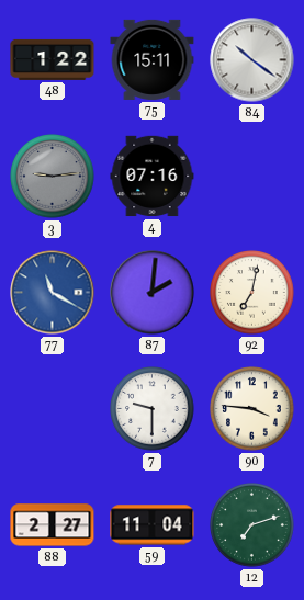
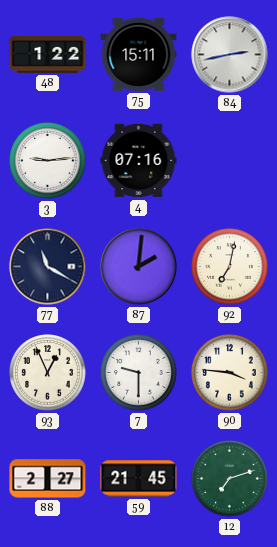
84: 10:21 -> 2:43
3 dial: grey -> white
77 dial: blue -> navy
93: none -> 12:56
59: 11:04 -> 21:45
